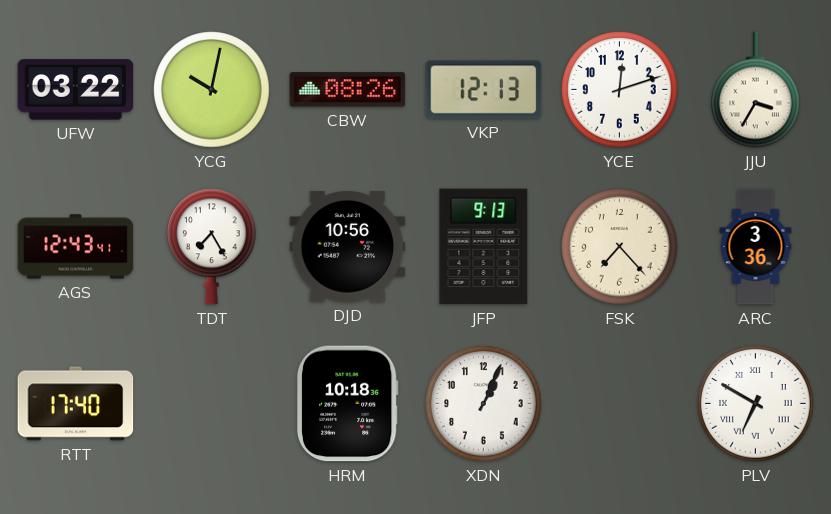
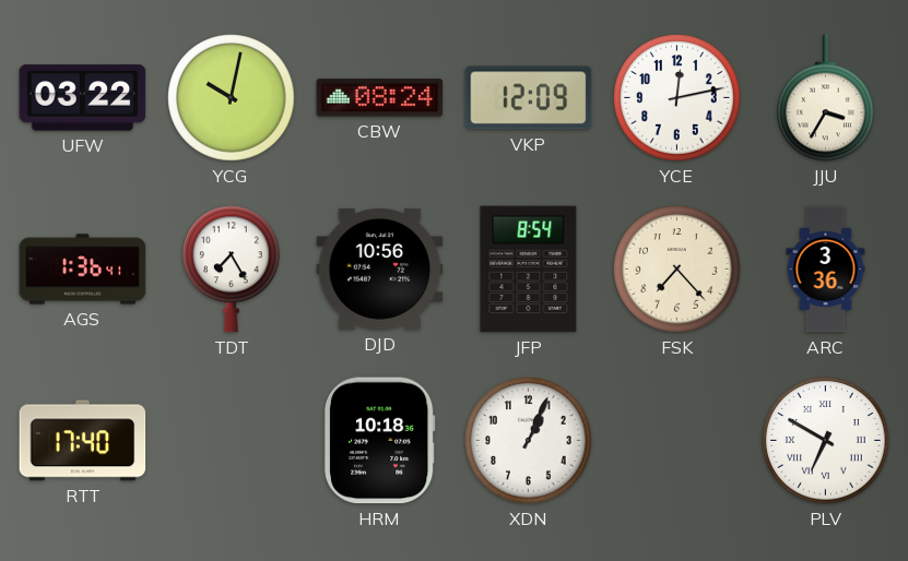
CBW: 08:26 -> 08:24
VKP: 12:13 -> 12:09
YCE: 12:12 -> 12:13
AGS: 12:43 -> 1:36
JFP: 9:13 -> 8:54
